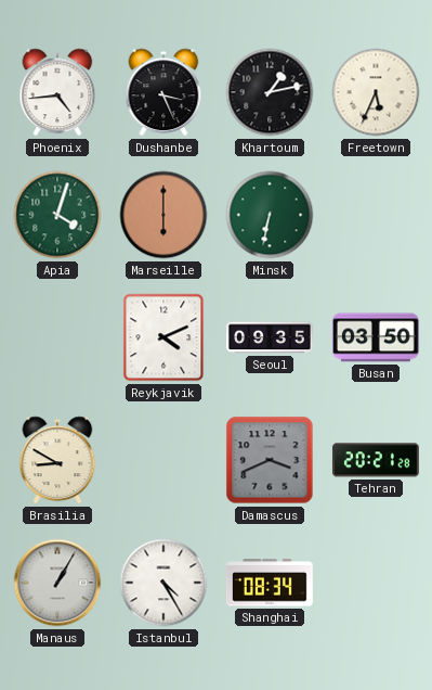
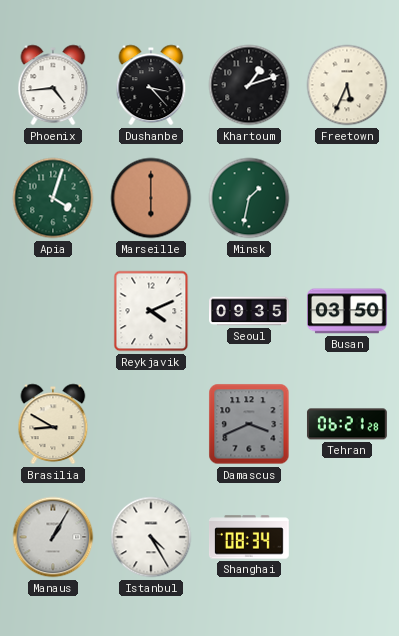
Dushanbe: 3:26 -> 3:23
Khartoum: 1:13 -> 1:12
Minsk: 6:32 -> 1:32
Tehran: 20:21 -> 06:21
